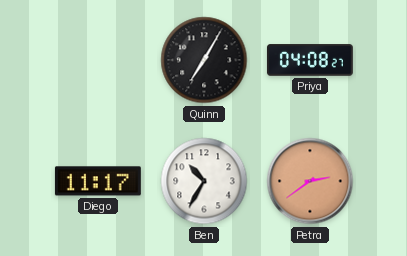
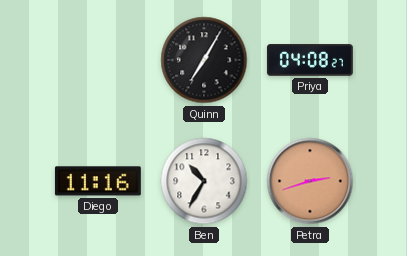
Diego: 11:17 -> 11:16
Petra: 2:39 -> 2:42
